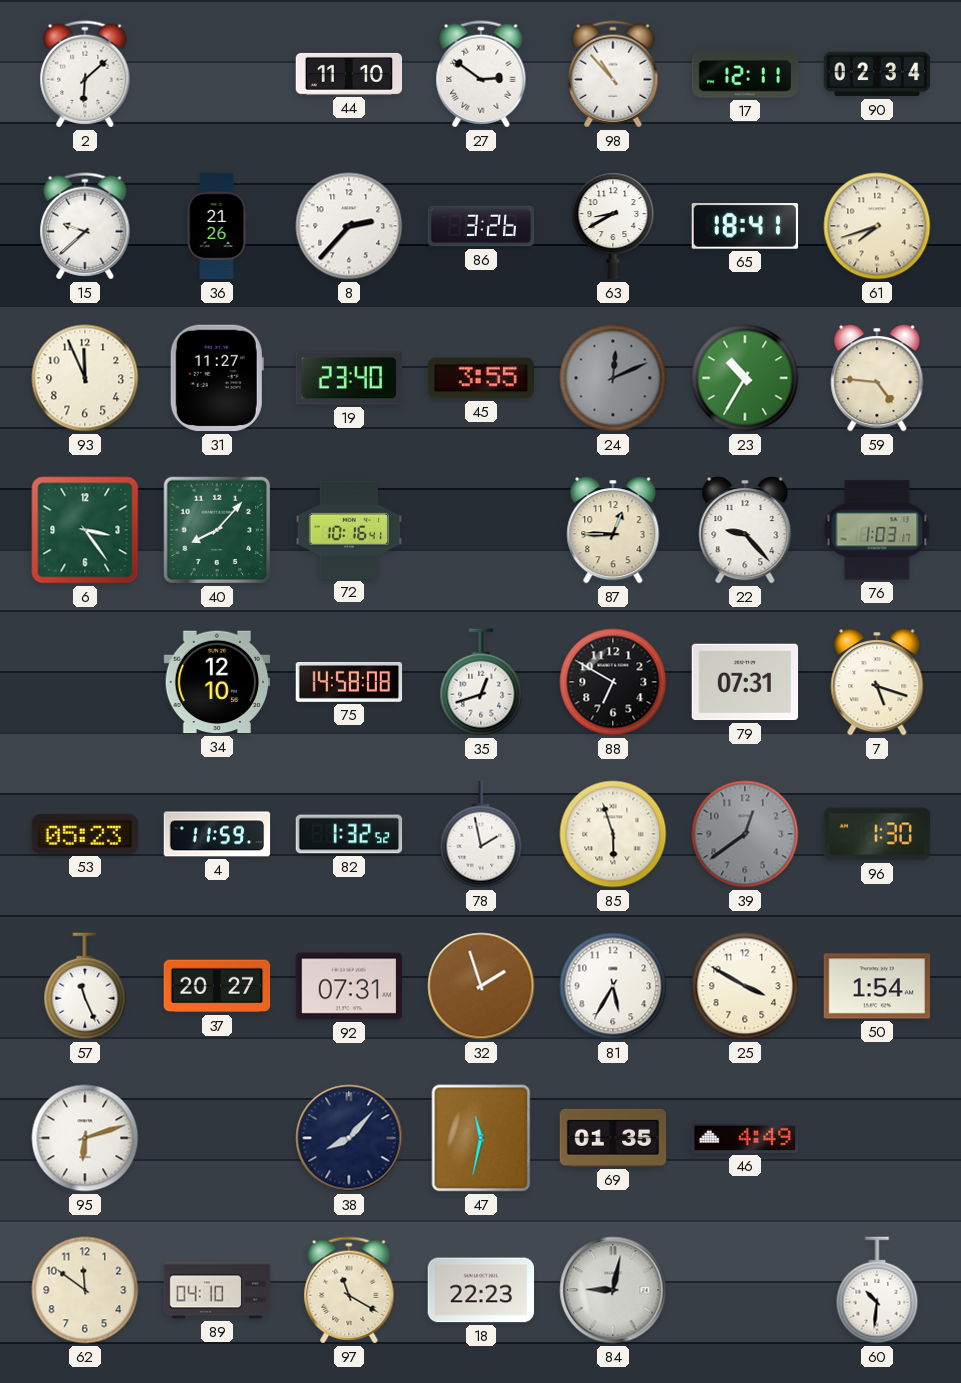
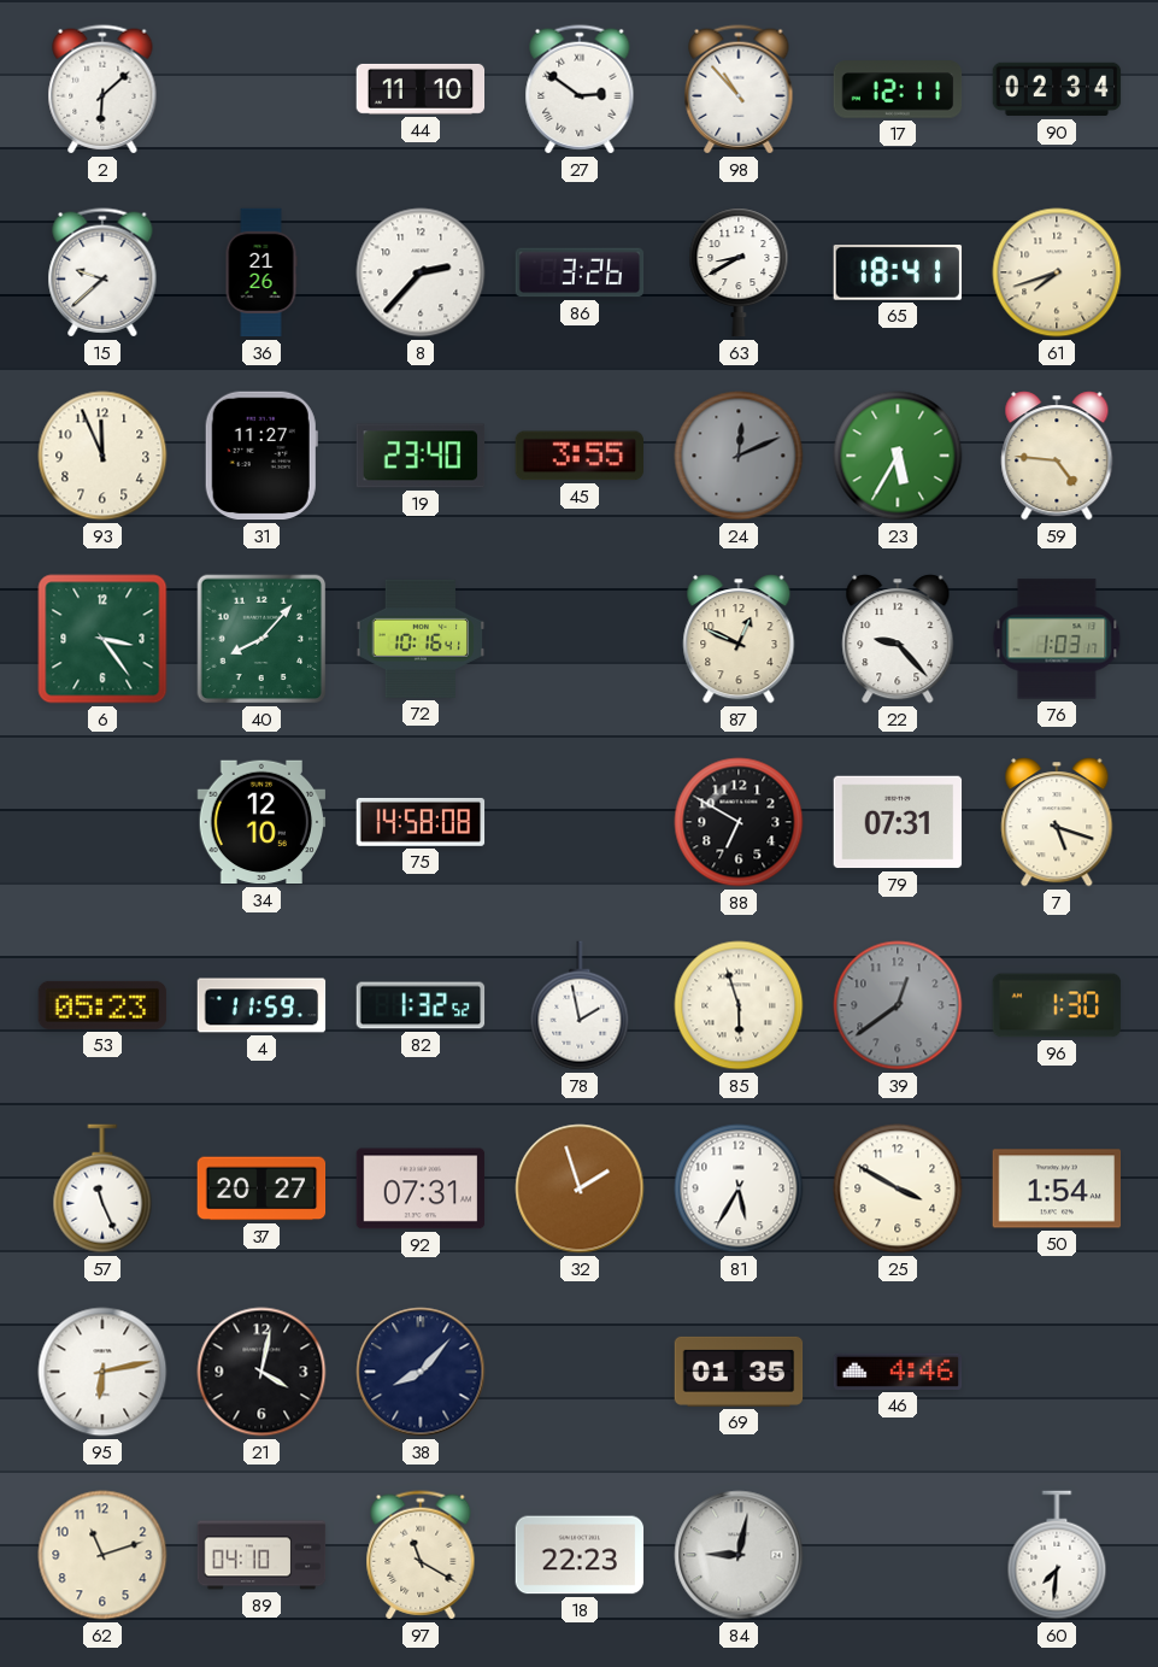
23: 10:35 -> 5:35
87: 12:45 -> 12:49
35: 12:42 -> none
95: 6:12 -> 6:13
21: none -> 4:02
47: 11:32 -> none
46: 4:49 -> 4:46
62: 11:51 -> 11:12
60: 10:31 -> 7:31
